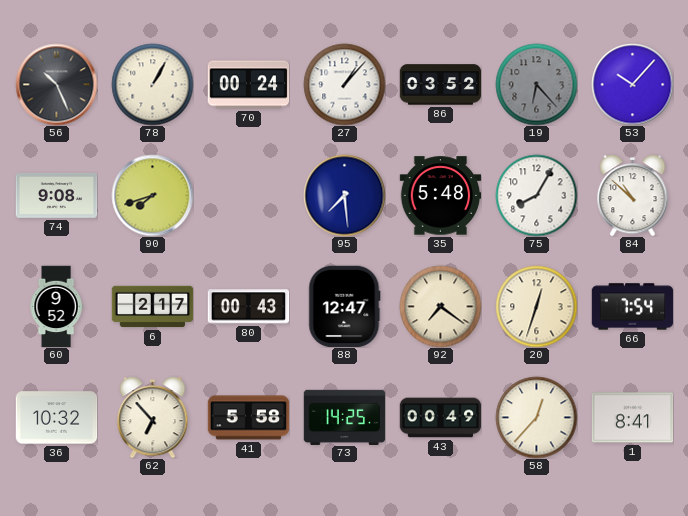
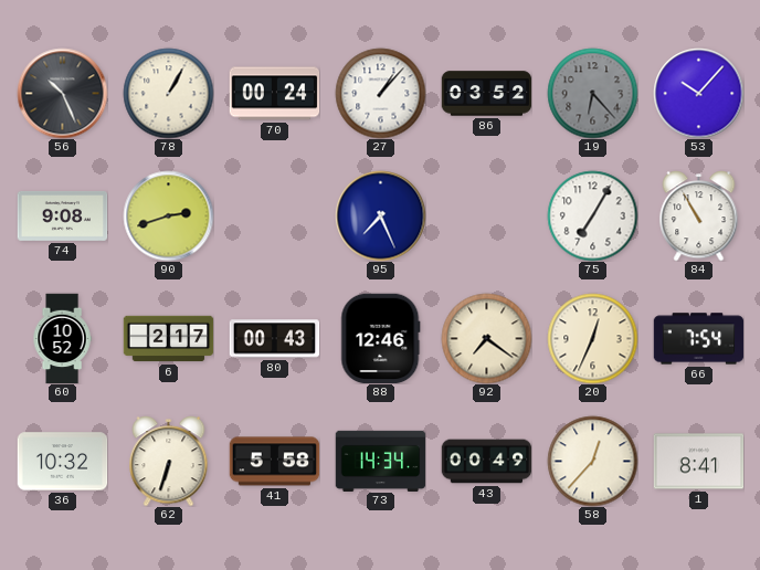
90: 7:42 -> 2:42
95: 7:29 -> 7:26
35: 5:48 -> none
75: 8:05 -> 7:05
84: 10:52 -> 10:55
60: 9:52 -> 10:52
88: 12:47 -> 12:46
20: 12:33 -> 12:34
62: 6:53 -> 6:33
73: 14:25 -> 14:34
